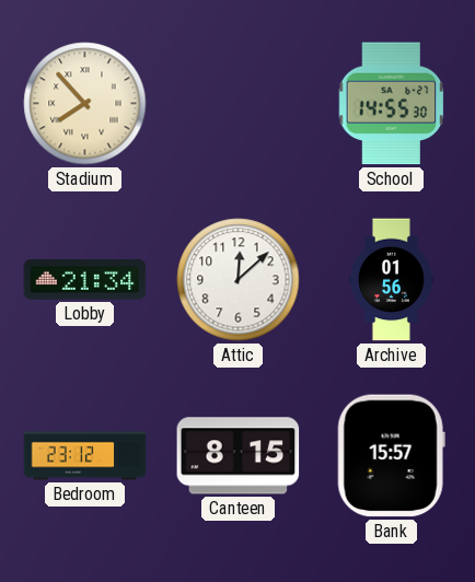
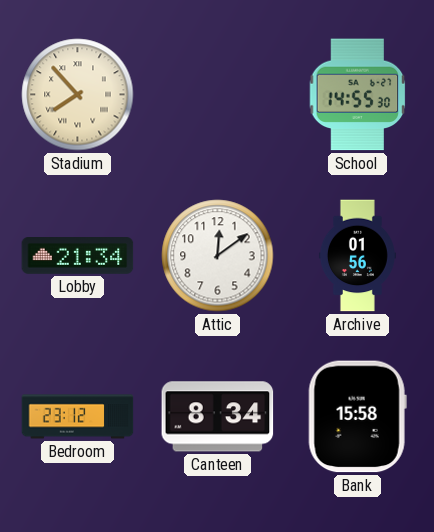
Attic: 12:08 -> 12:09
Canteen: 8:15 -> 8:34
Bank: 15:57 -> 15:58
